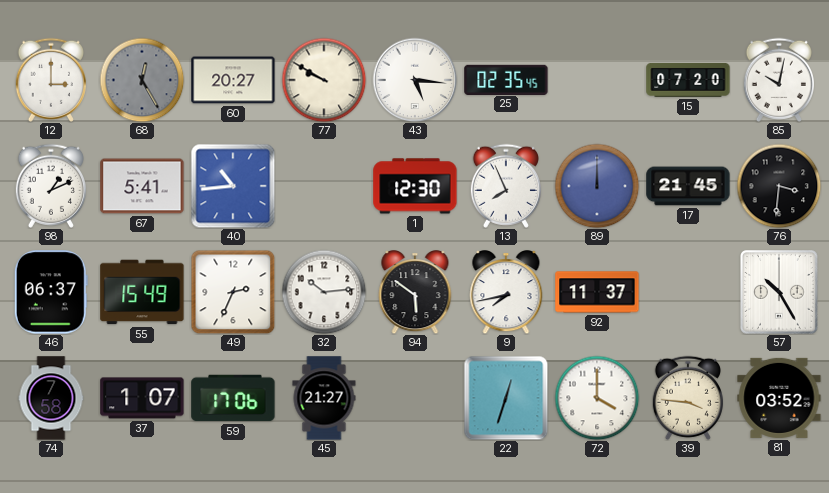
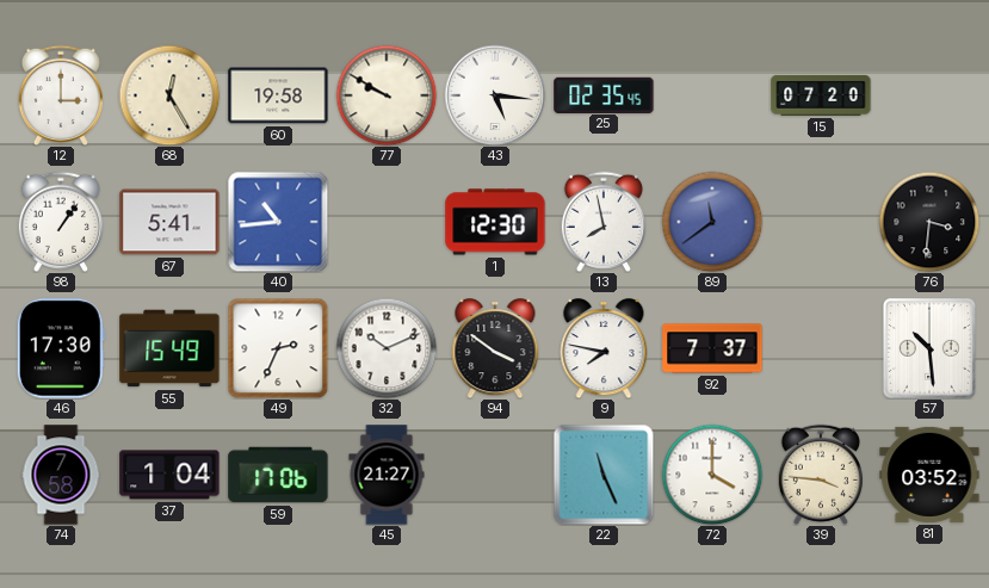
68 dial: grey -> cream
60: 20:27 -> 19:58
85: 10:02 -> none
98: 1:11 -> 1:06
13: 7:56 -> 7:58
89: 12:00 -> 11:39
17: 21:45 -> none
46: 06:37 -> 17:30
32: 10:14 -> 10:11
94: 5:51 -> 3:51
9: 7:43 -> 7:47
92: 11:37 -> 7:37
57: 10:25 -> 10:29
37: 1:07 -> 1:04
22: 12:33 -> 11:26
